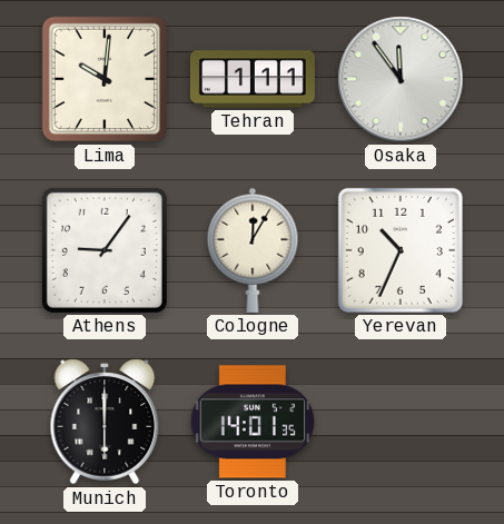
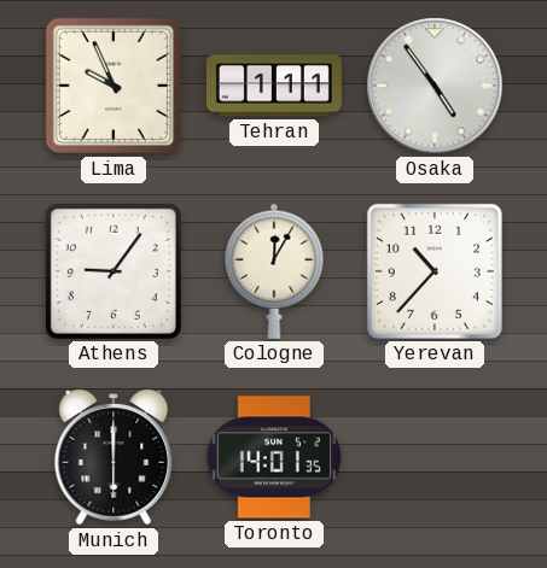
Lima: 10:01 -> 9:56
Osaka: 11:54 -> 4:54
Yerevan: 10:34 -> 10:37
